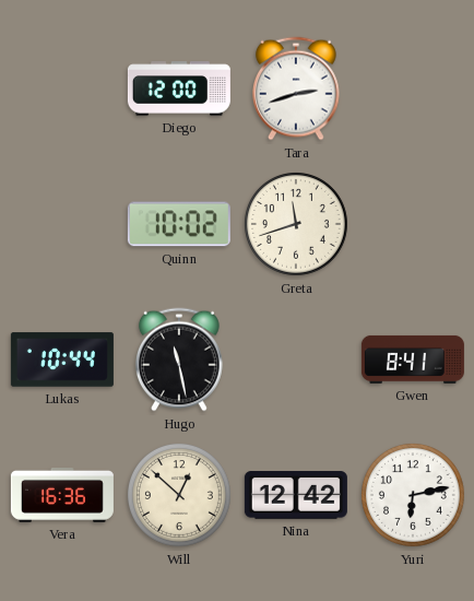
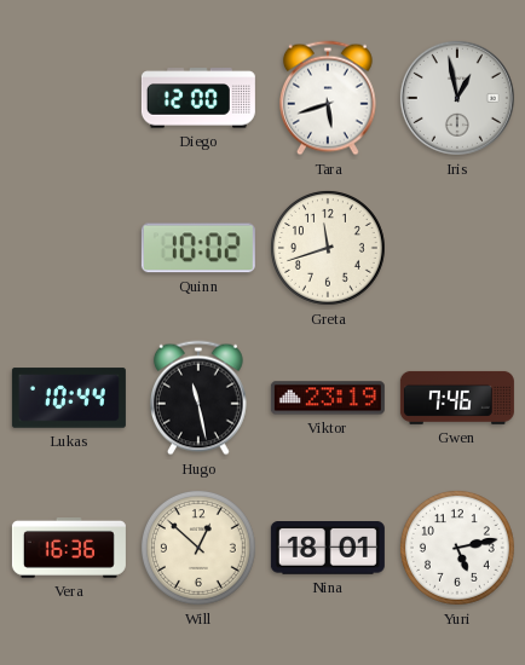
Tara: 2:42 -> 5:42
Iris: none -> 12:58
Viktor: none -> 23:19
Gwen: 8:41 -> 7:46
Nina: 12:42 -> 18:01
Yuri: 6:13 -> 5:13
